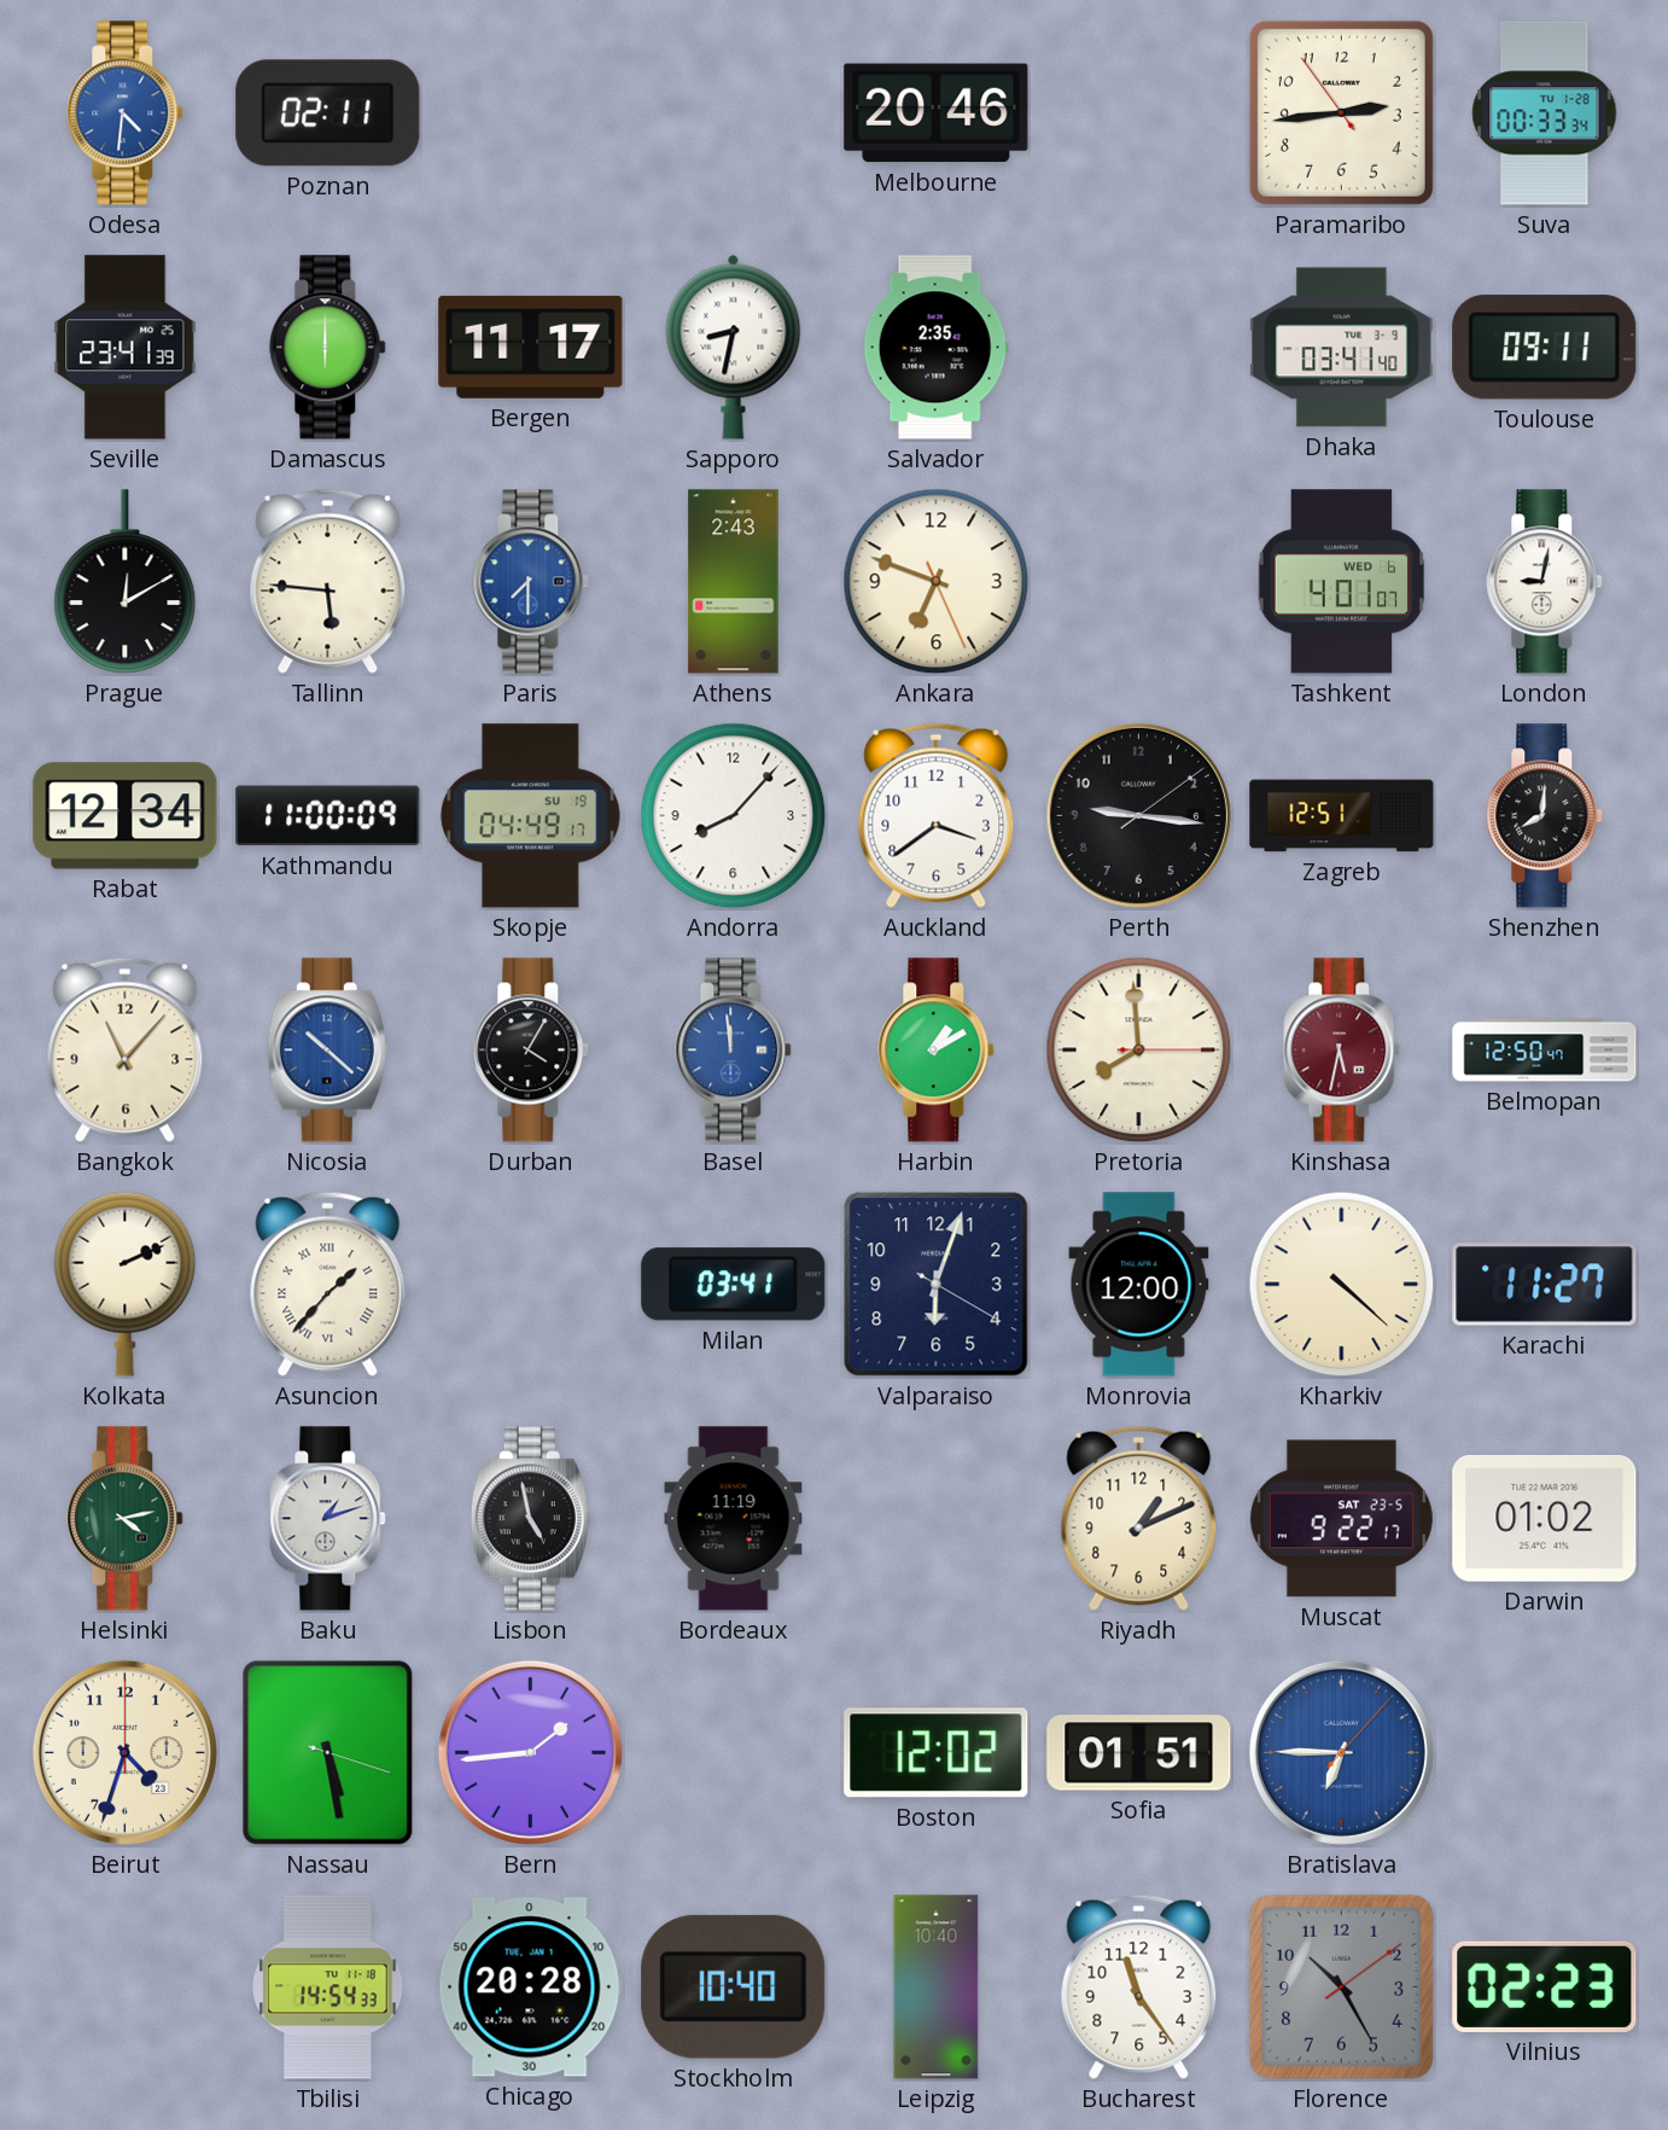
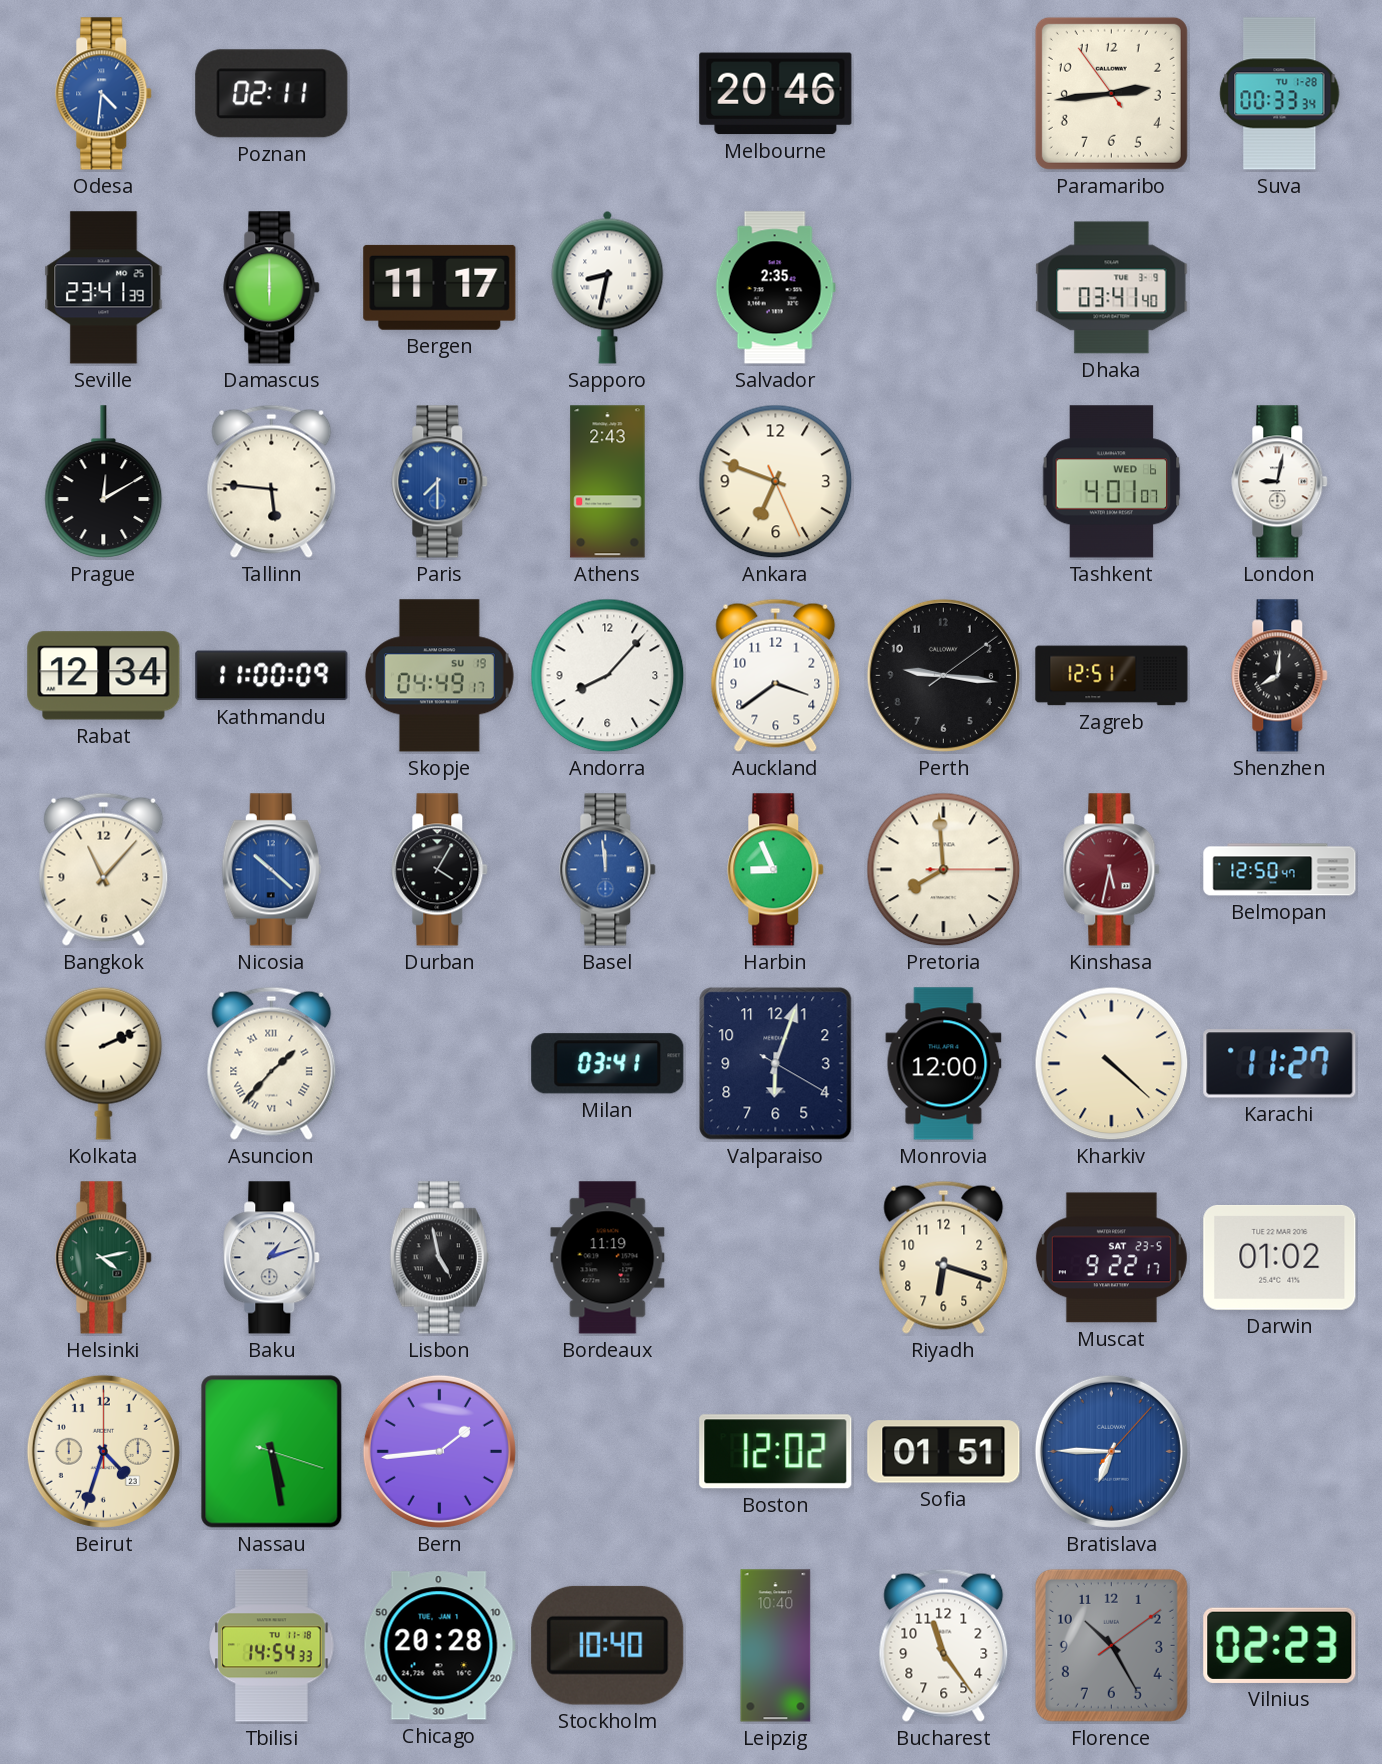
Toulouse: 09:11 -> none
Harbin: 1:10 -> 8:56
Riyadh: 1:11 -> 6:18
